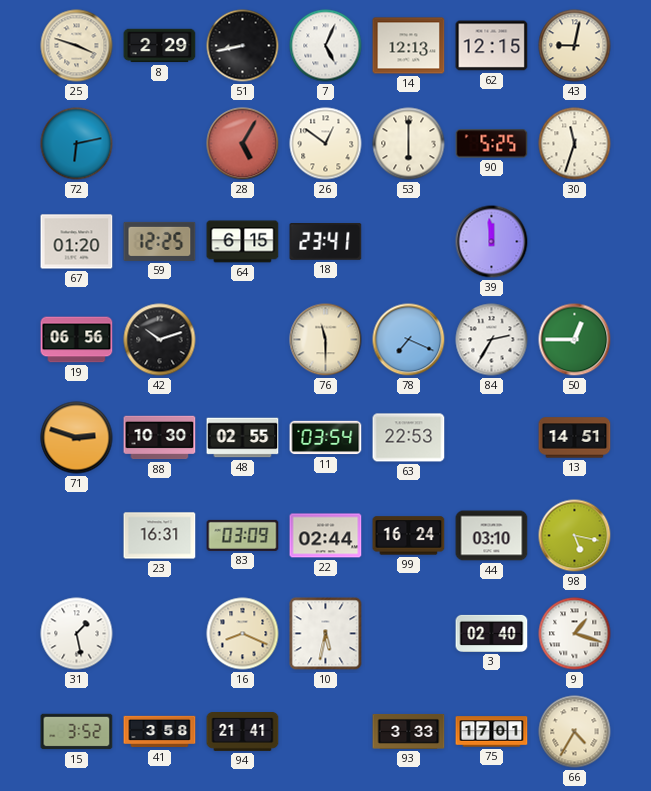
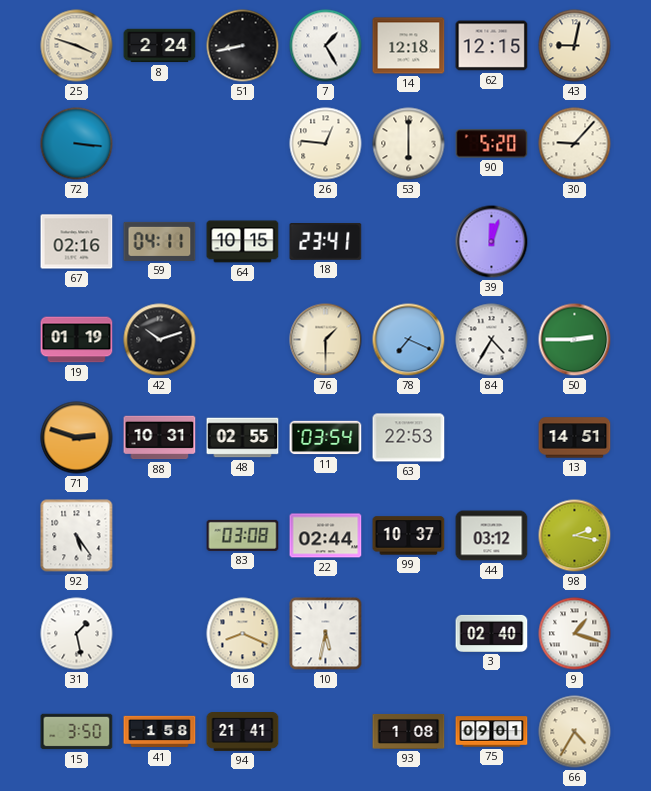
8: 2:29 -> 2:24
7: 5:04 -> 1:25
14: 12:13 -> 12:18
72: 6:13 -> 3:16
28: 5:05 -> none
26: 12:51 -> 12:46
90: 5:25 -> 5:20
30: 11:33 -> 9:07
67: 01:20 -> 02:16
59: 12:25 -> 04:11
64: 6:15 -> 10:15
39: 11:59 -> 12:03
19: 06:56 -> 01:19
76: 11:30 -> 1:30
84: 2:35 -> 4:35
50: 12:45 -> 2:45
88: 10:30 -> 10:31
92: none -> 5:24
23: 16:31 -> none
83: 03:09 -> 03:08
99: 16:24 -> 10:37
44: 03:10 -> 03:12
98: 5:17 -> 2:17
15: 3:52 -> 3:50
41: 3:58 -> 1:58
93: 3:33 -> 1:08
75: 17:01 -> 09:01
